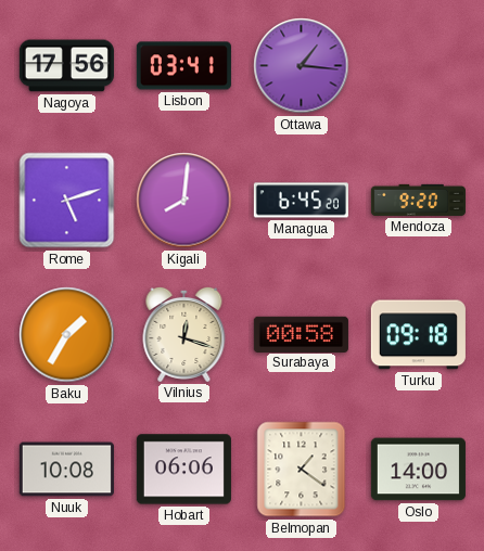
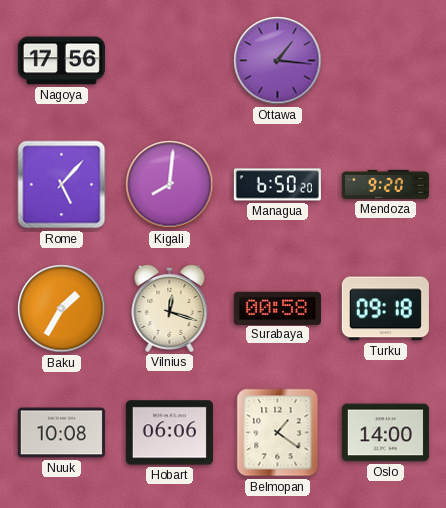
Lisbon: 03:41 -> none
Rome: 5:12 -> 5:07
Managua: 6:45 -> 6:50
